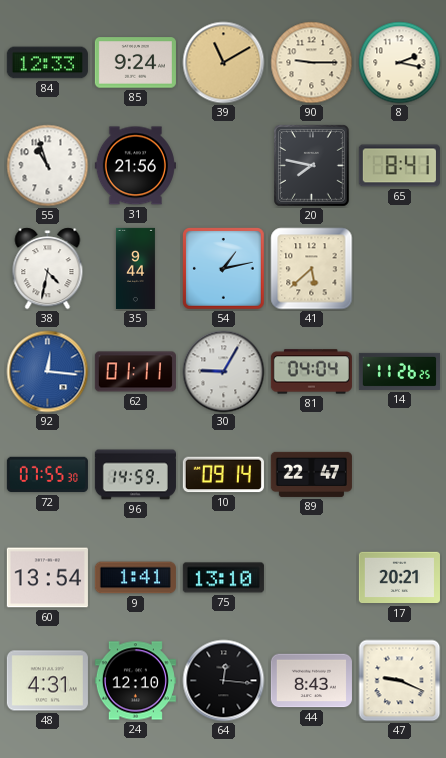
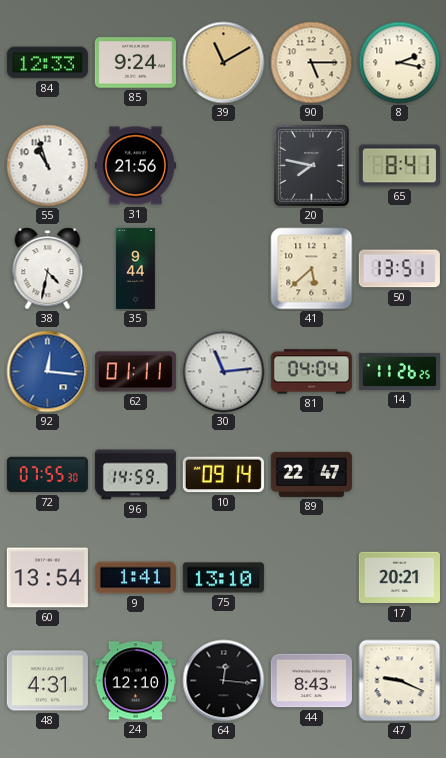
90: 9:15 -> 5:15
54: 1:13 -> none
50: none -> 13:51
30: 9:05 -> 11:14
